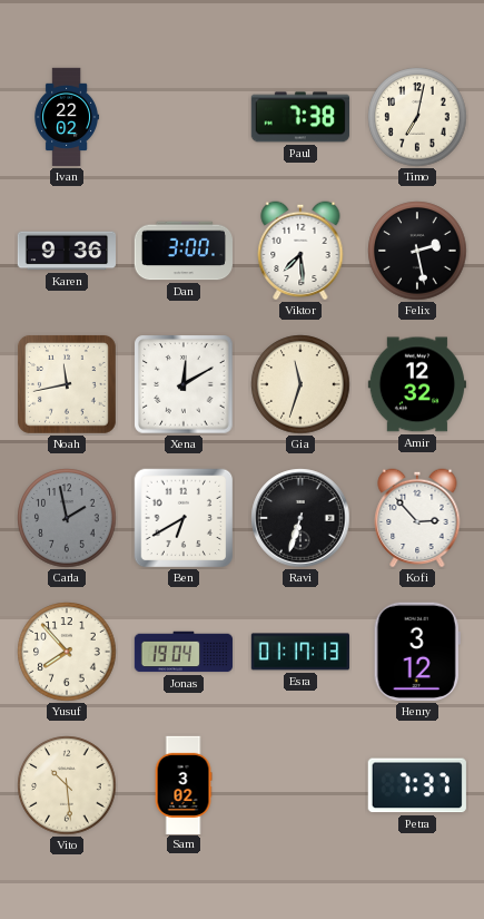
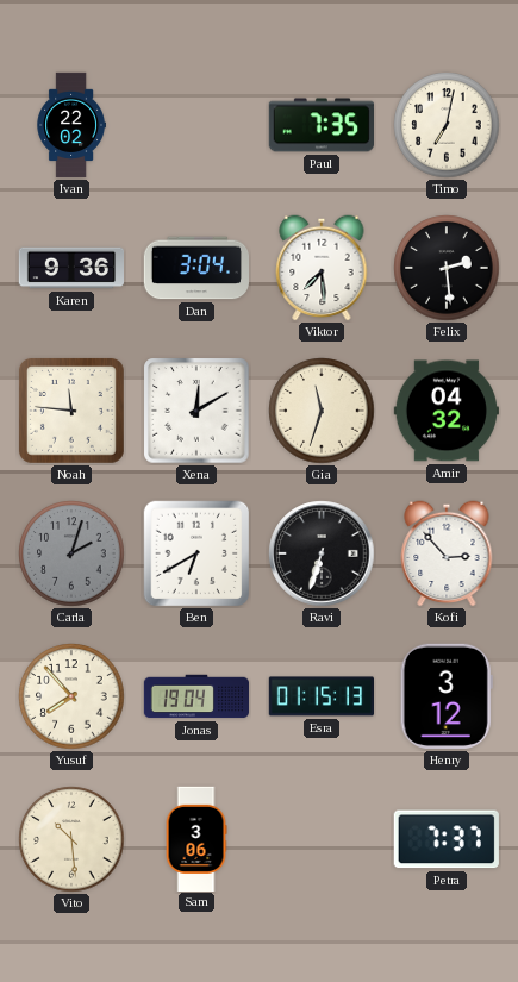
Paul: 7:38 -> 7:35
Dan: 3:00 -> 3:04
Felix: 2:28 -> 2:29
Noah: 11:43 -> 11:46
Amir: 12:32 -> 04:32
Carla: 1:58 -> 2:03
Esra: 01:17 -> 01:15
Sam: 3:02 -> 3:06
